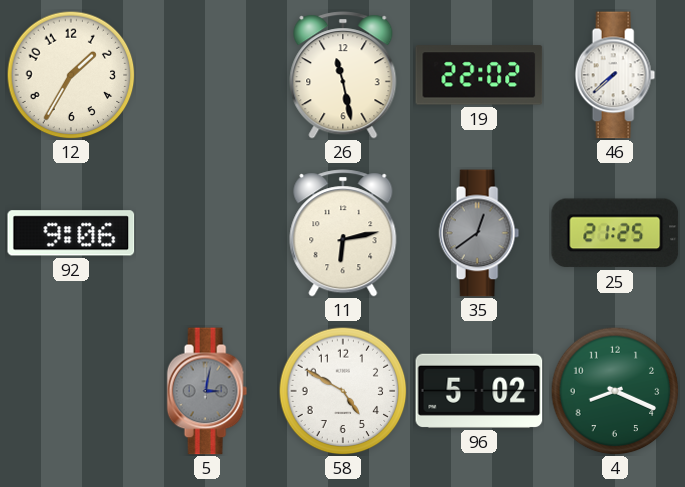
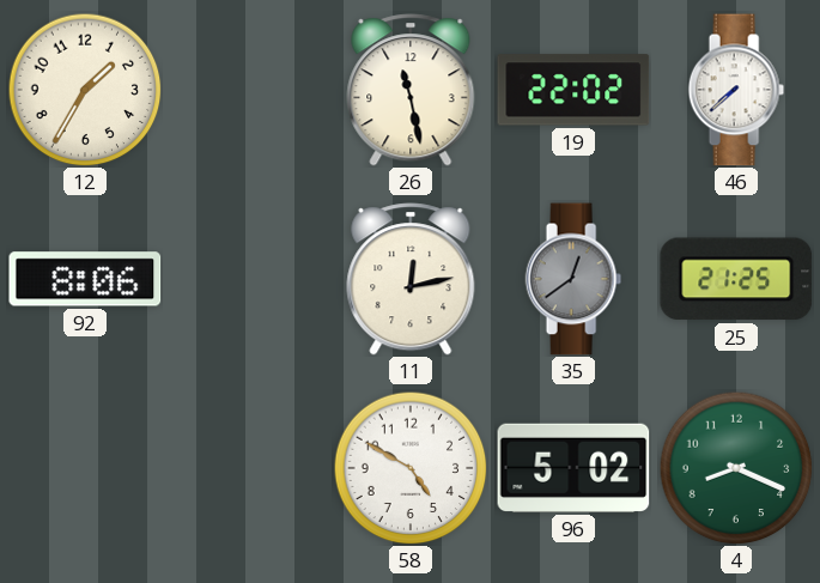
92: 9:06 -> 8:06
11: 6:13 -> 12:13
5: 3:02 -> none
